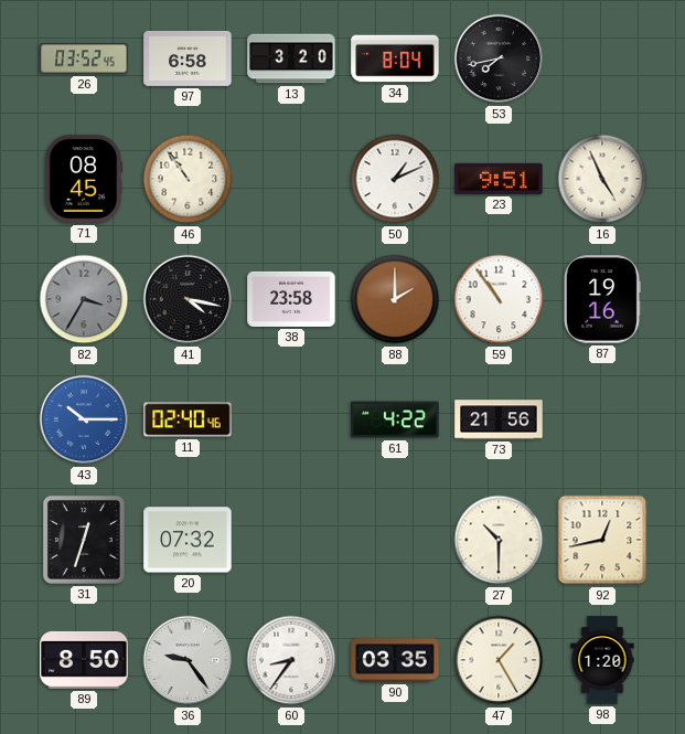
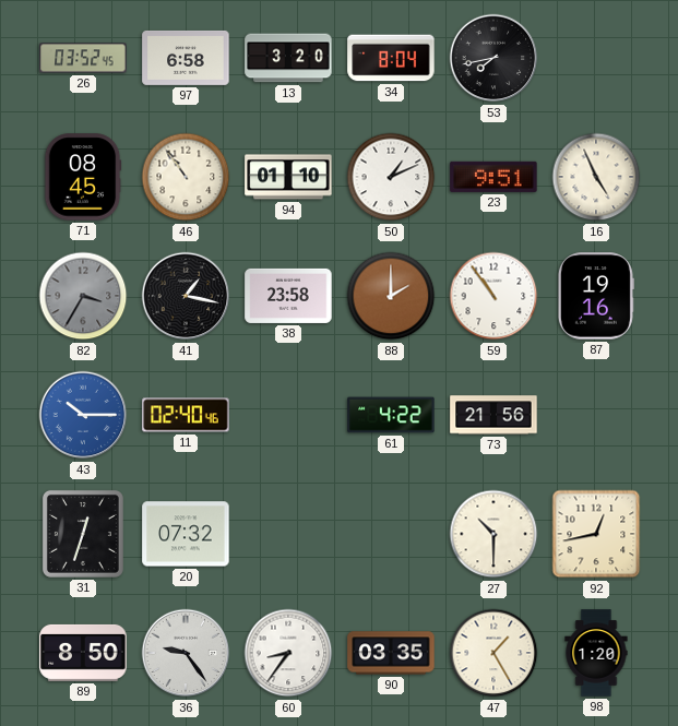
94: none -> 01:10
41: 4:17 -> 1:17
